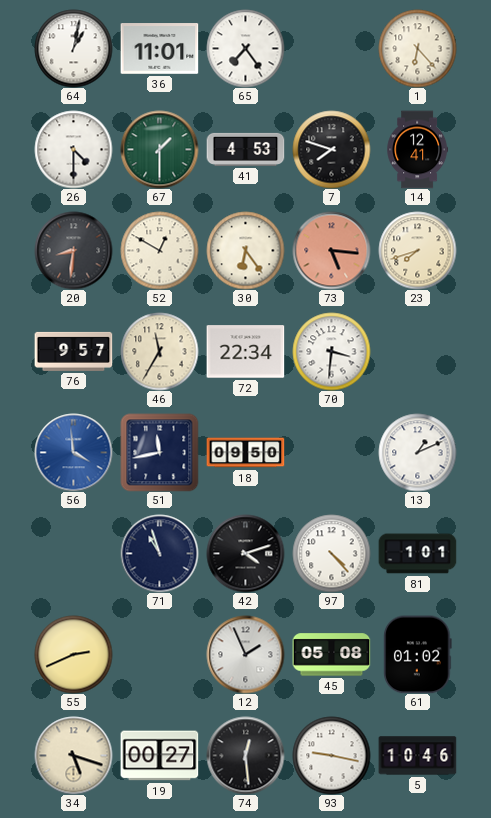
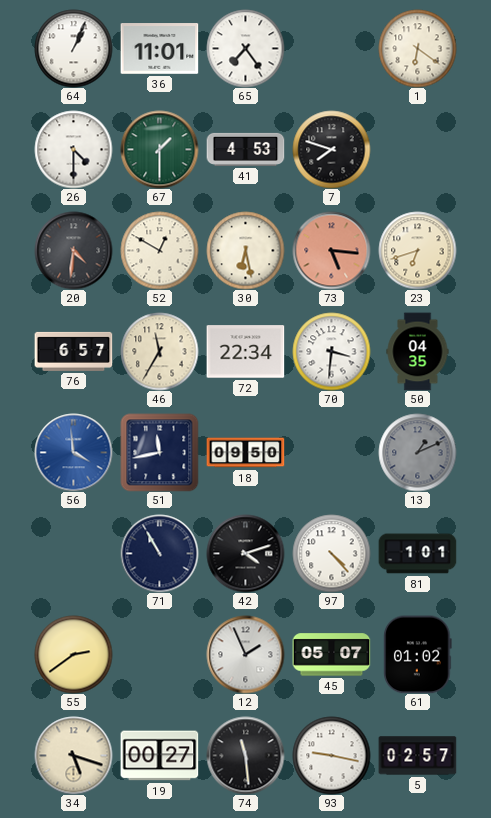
64: 1:02 -> 1:04
1: 6:23 -> 6:21
14: 12:41 -> none
20: 8:31 -> 4:31
30: 6:24 -> 6:28
23: 7:42 -> 6:42
76: 9:57 -> 6:57
50: none -> 04:35
13 dial: white -> grey
71: 10:57 -> 10:55
55: 2:41 -> 2:39
45: 05:08 -> 05:07
74: 12:29 -> 11:29
5: 10:46 -> 02:57
